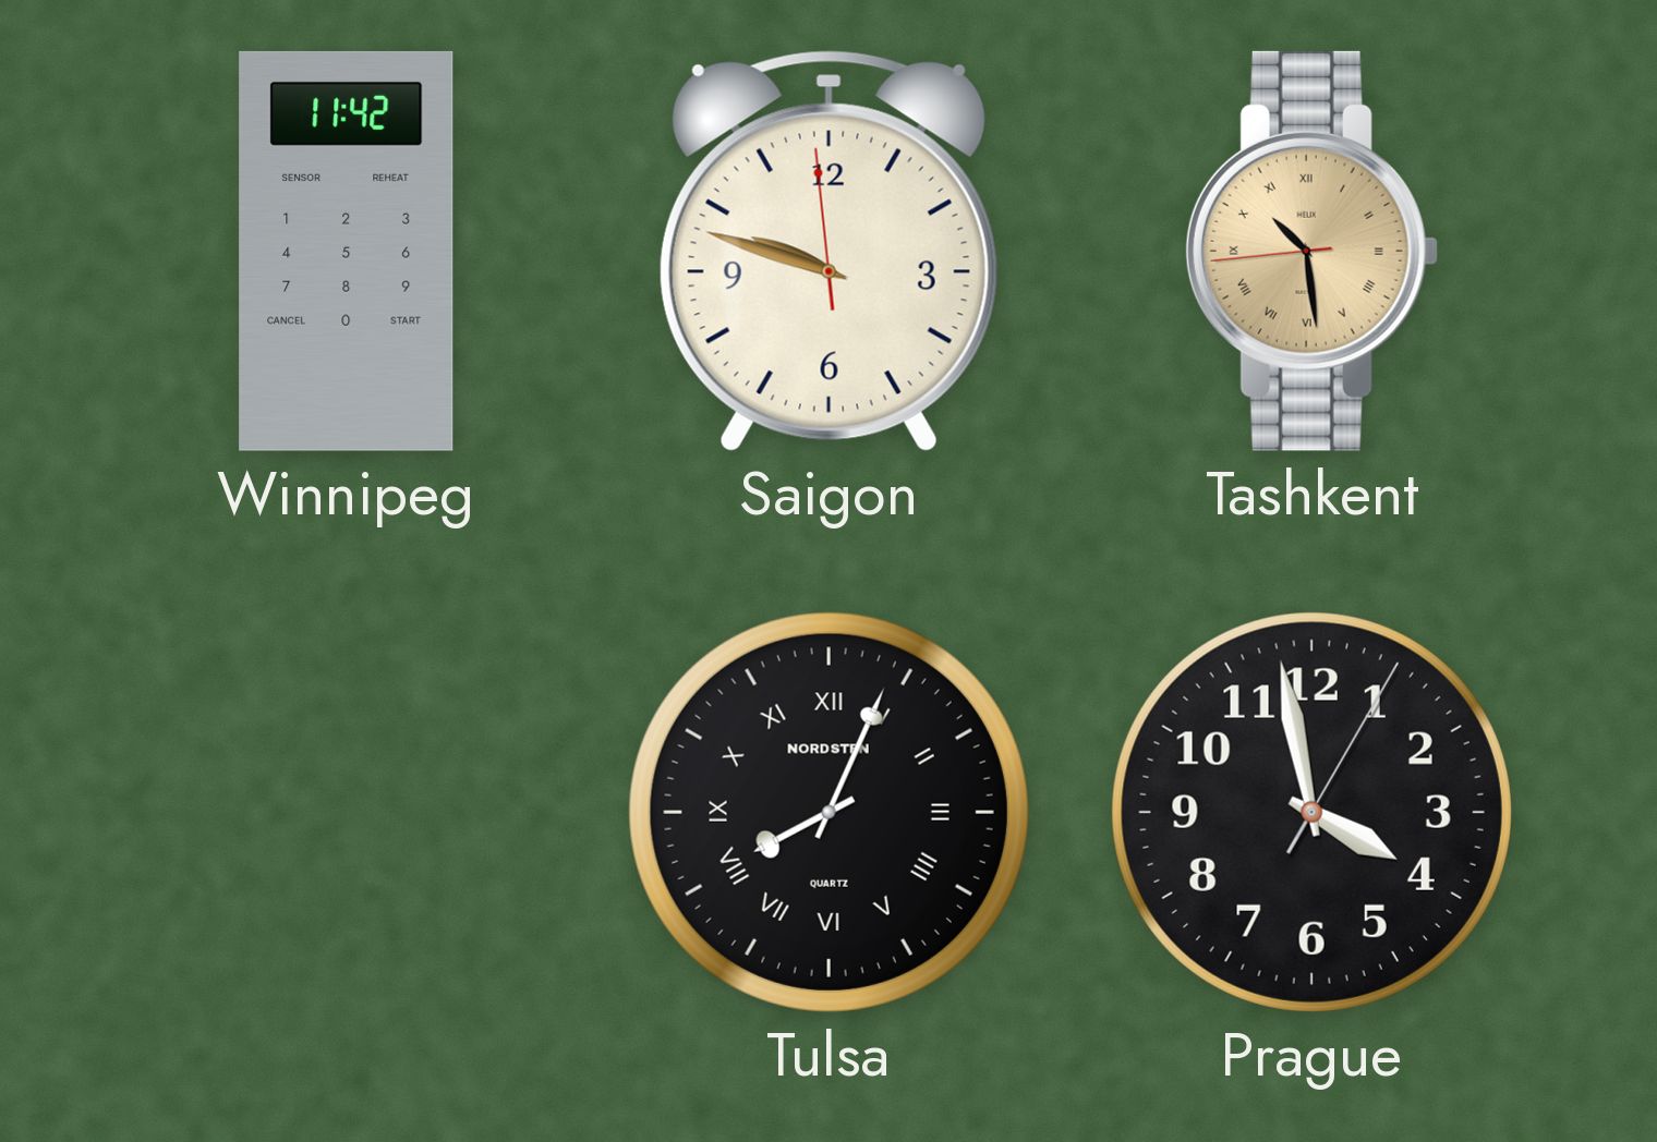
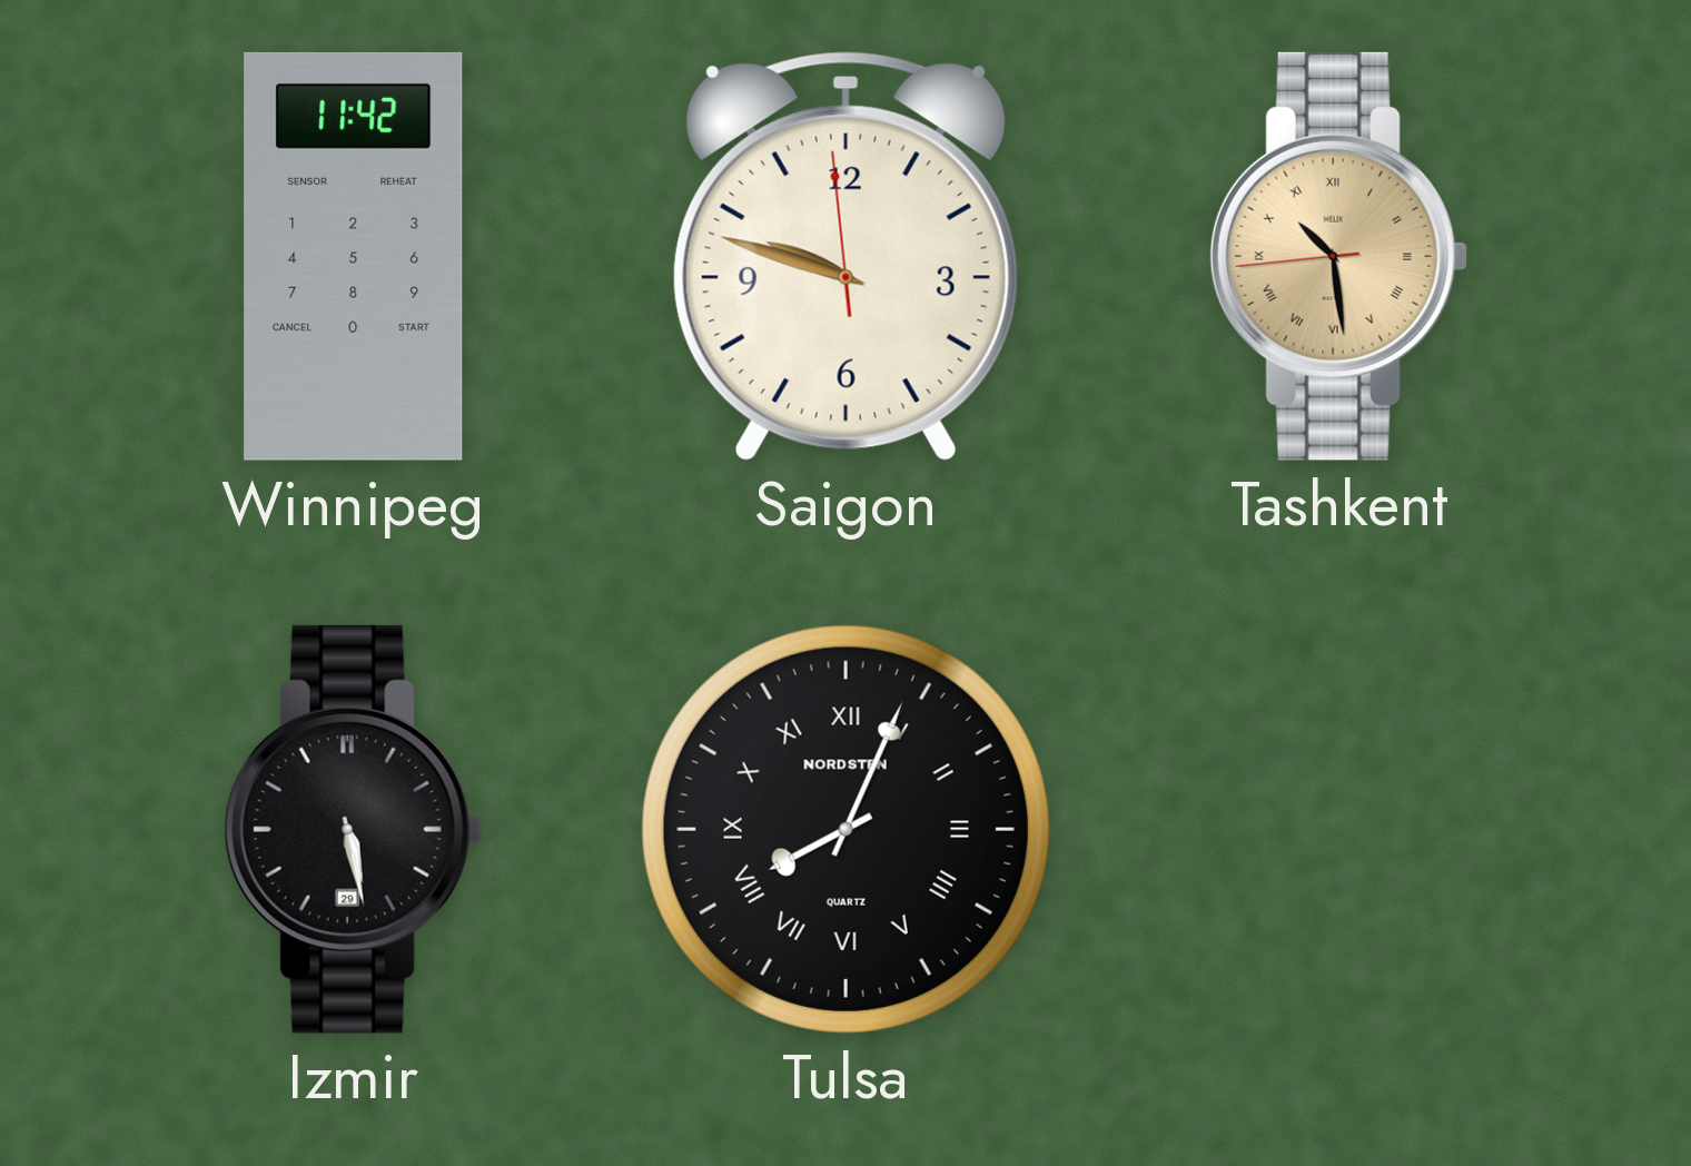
Izmir: none -> 5:28
Prague: 3:58 -> none
